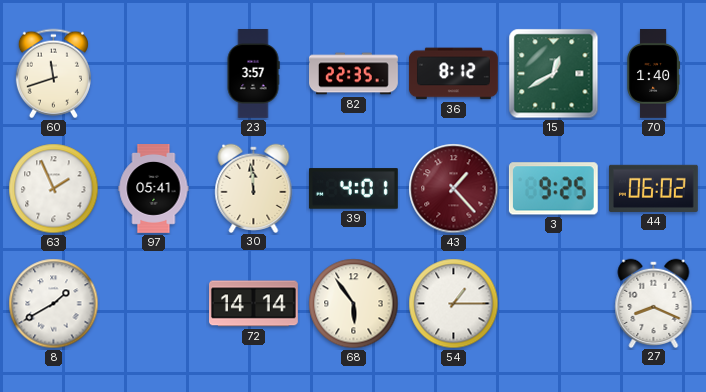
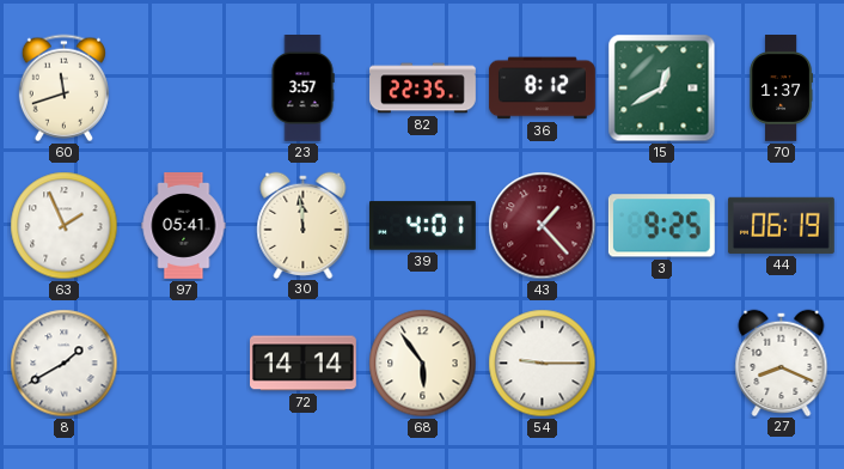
70: 1:40 -> 1:37
44: 06:02 -> 06:19
54: 1:15 -> 9:15
